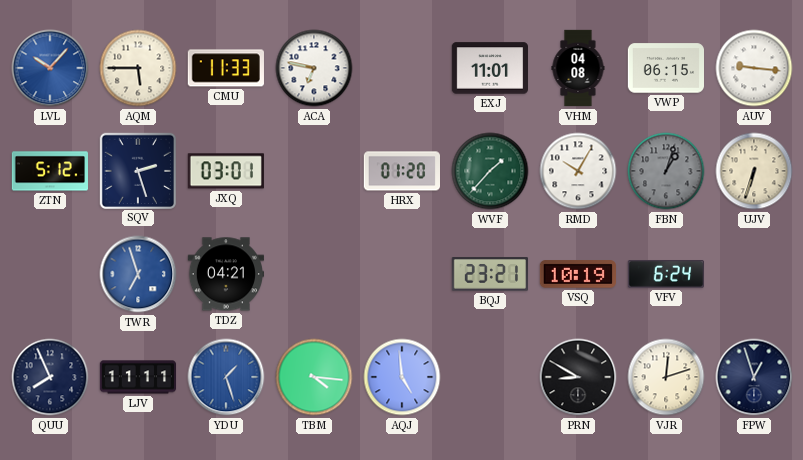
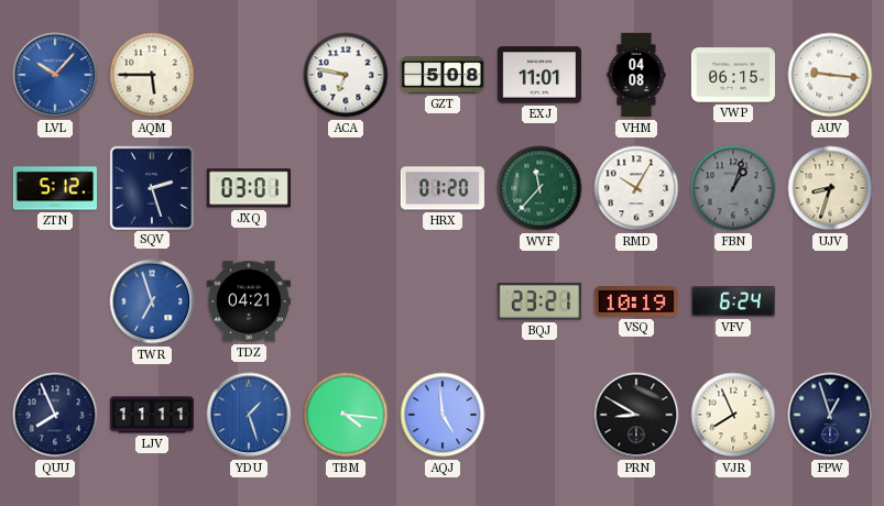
CMU: 11:33 -> none
GZT: none -> 5:08
WVF: 1:37 -> 11:37
UJV: 6:33 -> 8:33
VJR: 12:12 -> 7:56
